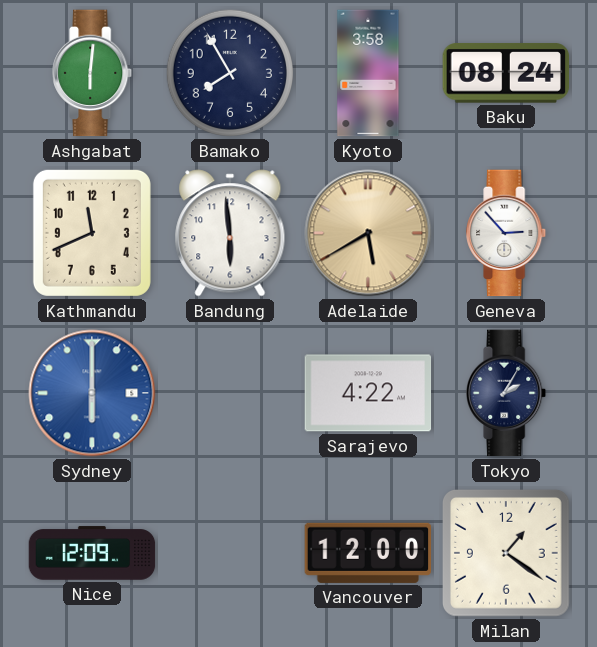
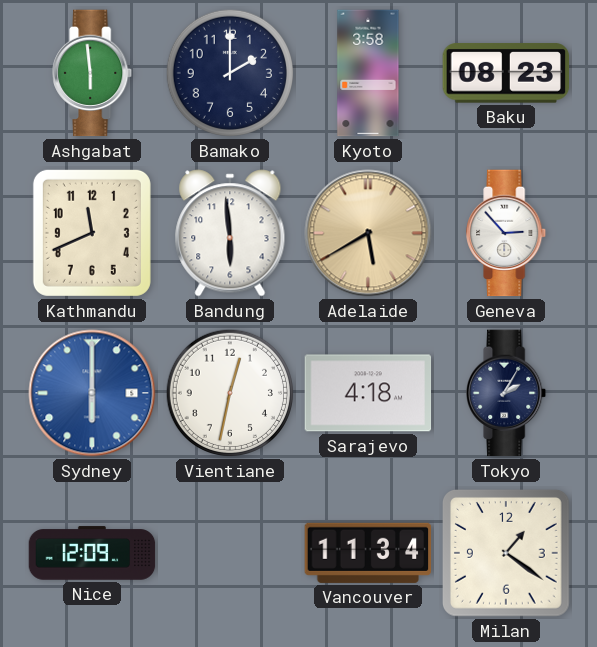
Ashgabat: 6:01 -> 5:59
Bamako: 7:55 -> 2:00
Baku: 08:24 -> 08:23
Vientiane: none -> 12:32
Sarajevo: 4:22 -> 4:18
Vancouver: 12:00 -> 11:34
